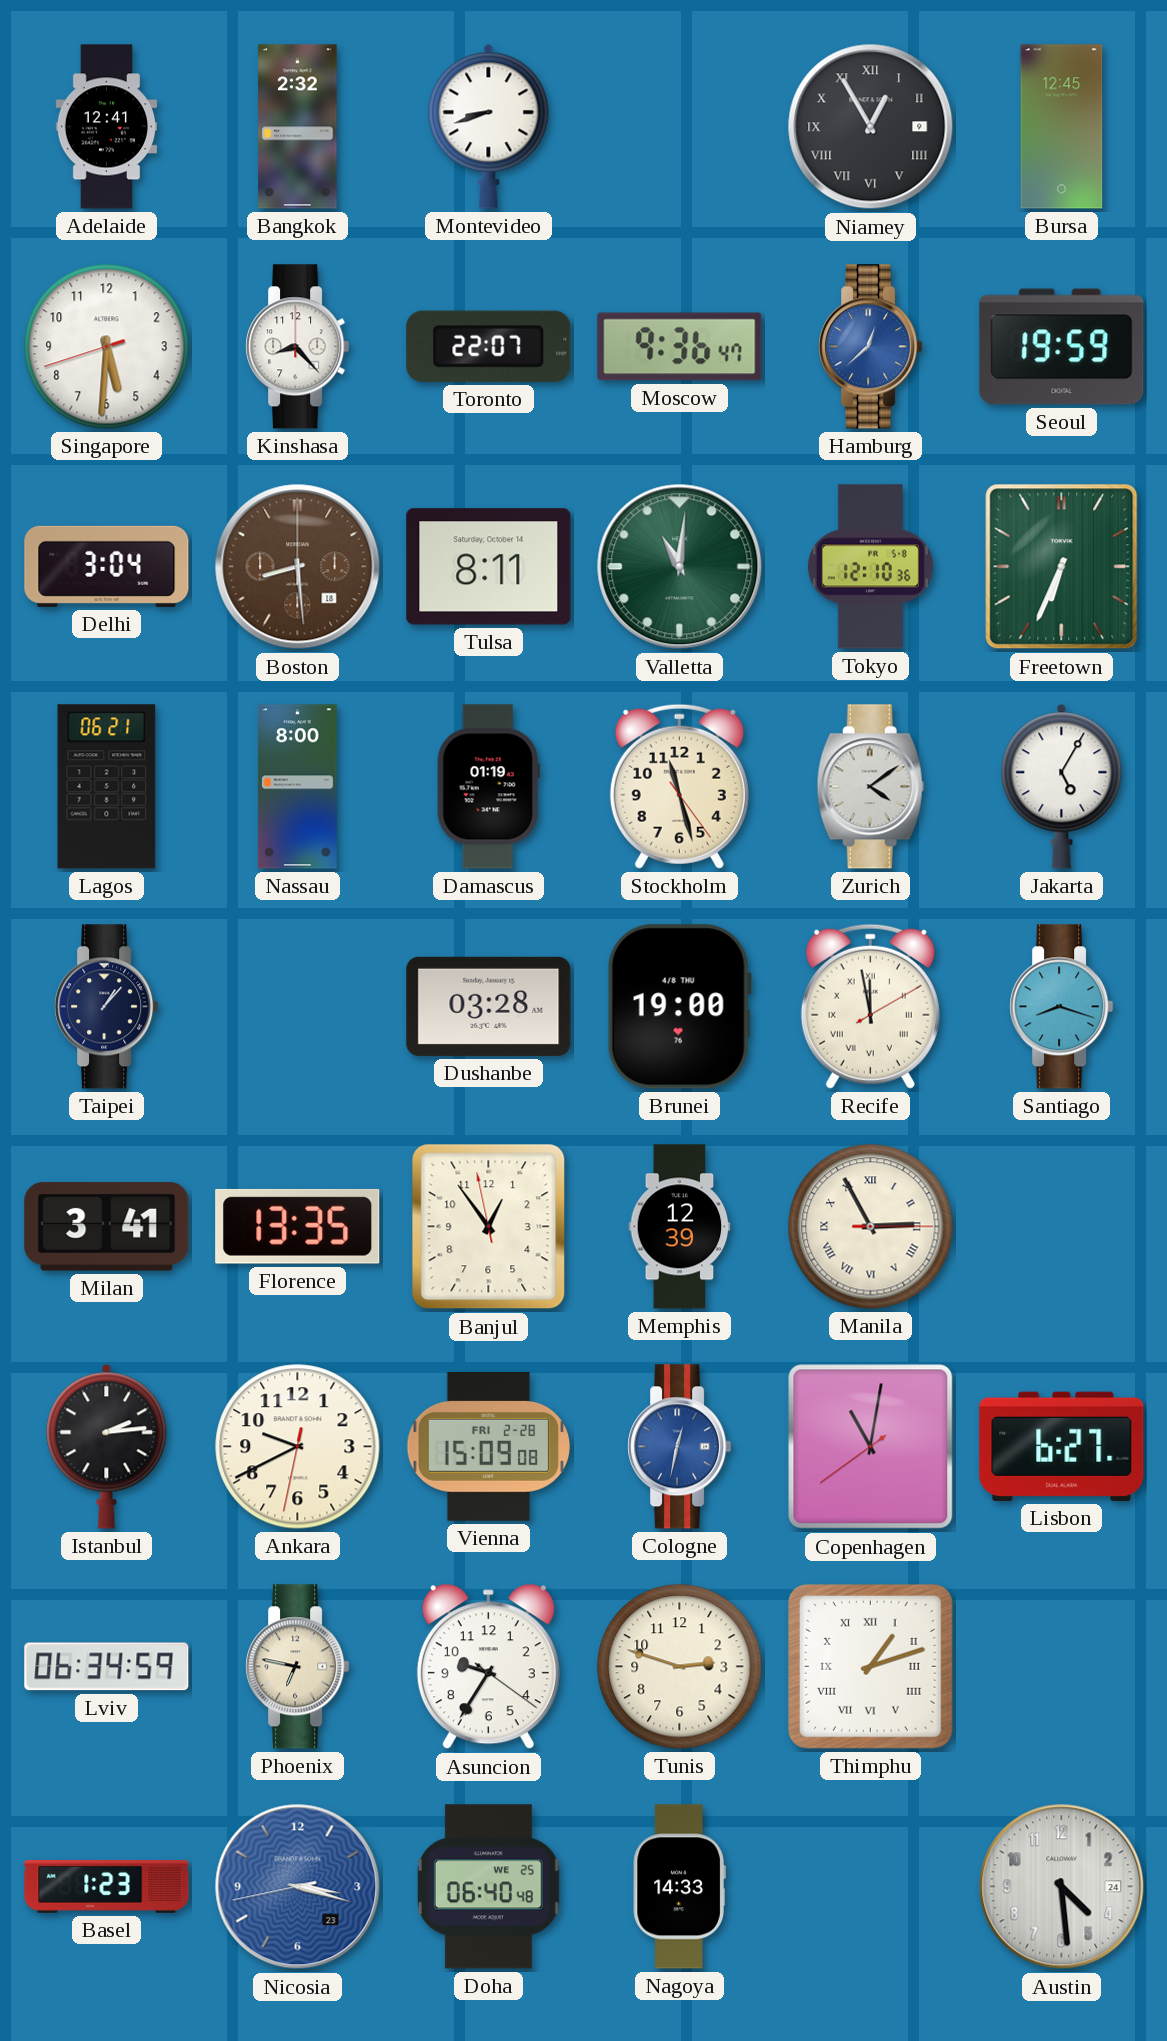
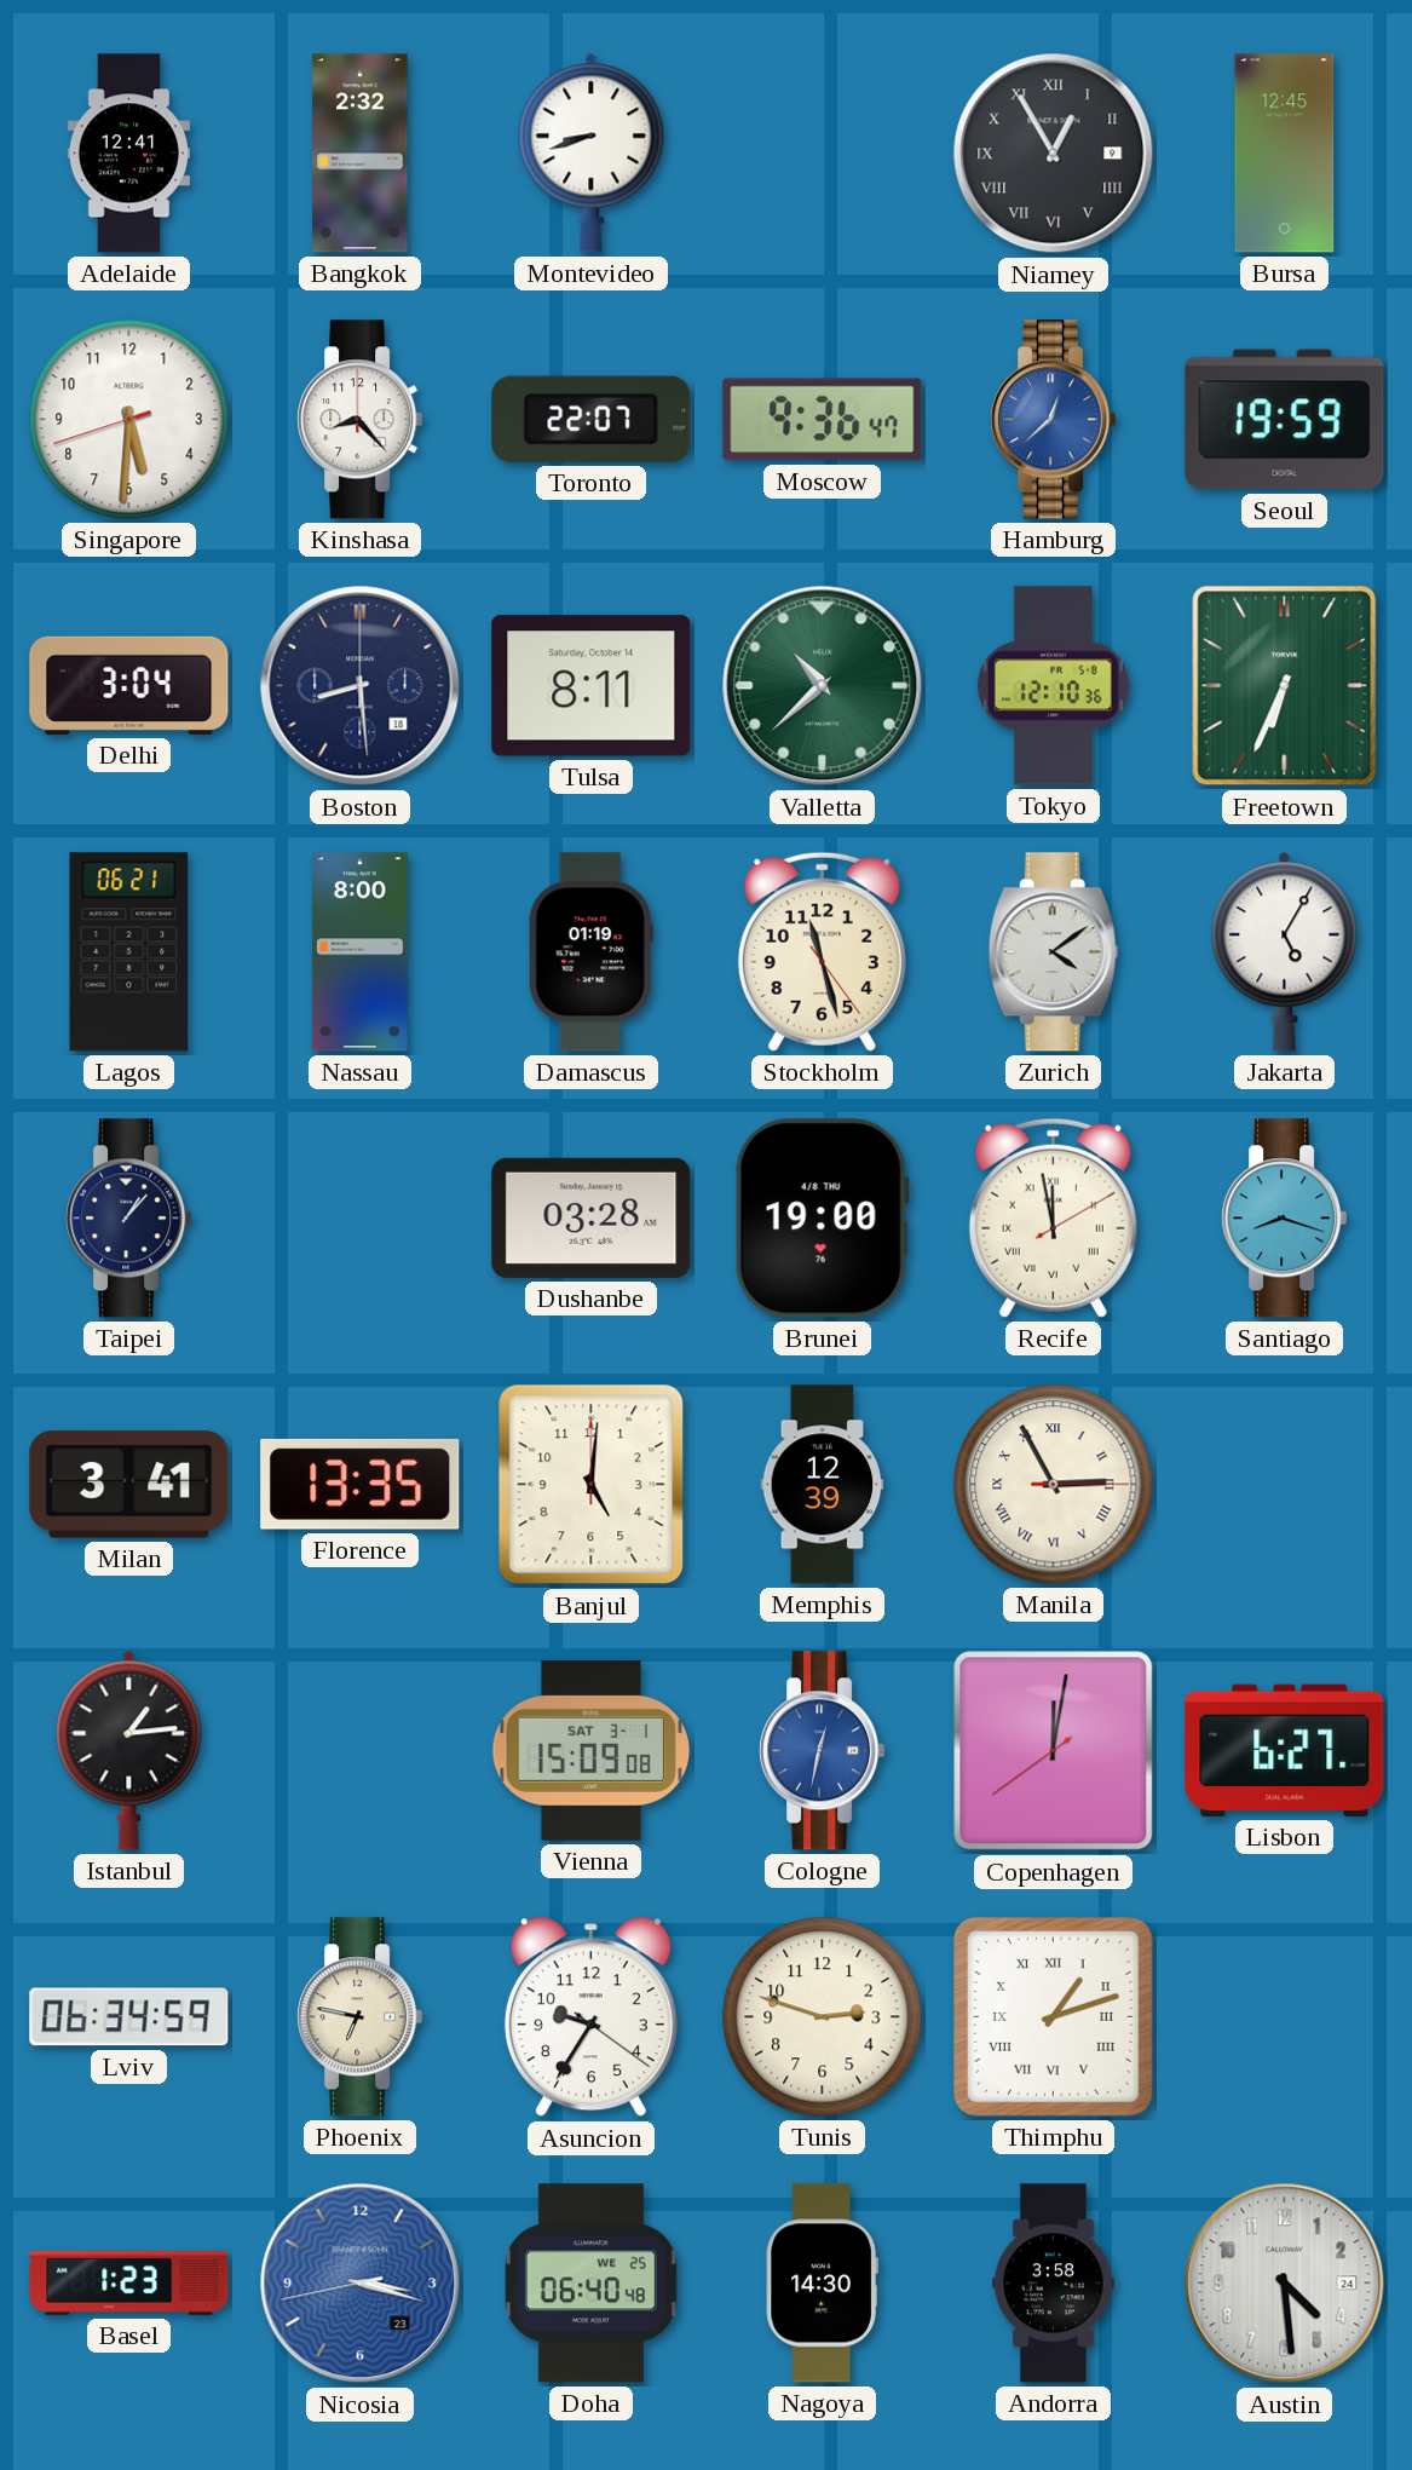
Boston dial: brown -> navy
Valletta: 11:01 -> 10:38
Banjul: 12:53 -> 5:01
Istanbul: 2:14 -> 1:14
Ankara: 9:40 -> none
Vienna date: FRI 2-28 -> SAT 3-1
Copenhagen: 11:01 -> 12:01
Nagoya: 14:33 -> 14:30
Andorra: none -> 3:58
